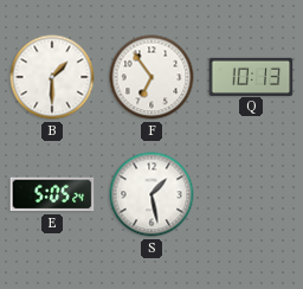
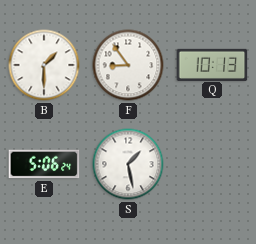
F: 6:54 -> 8:54
E: 5:05 -> 5:06
